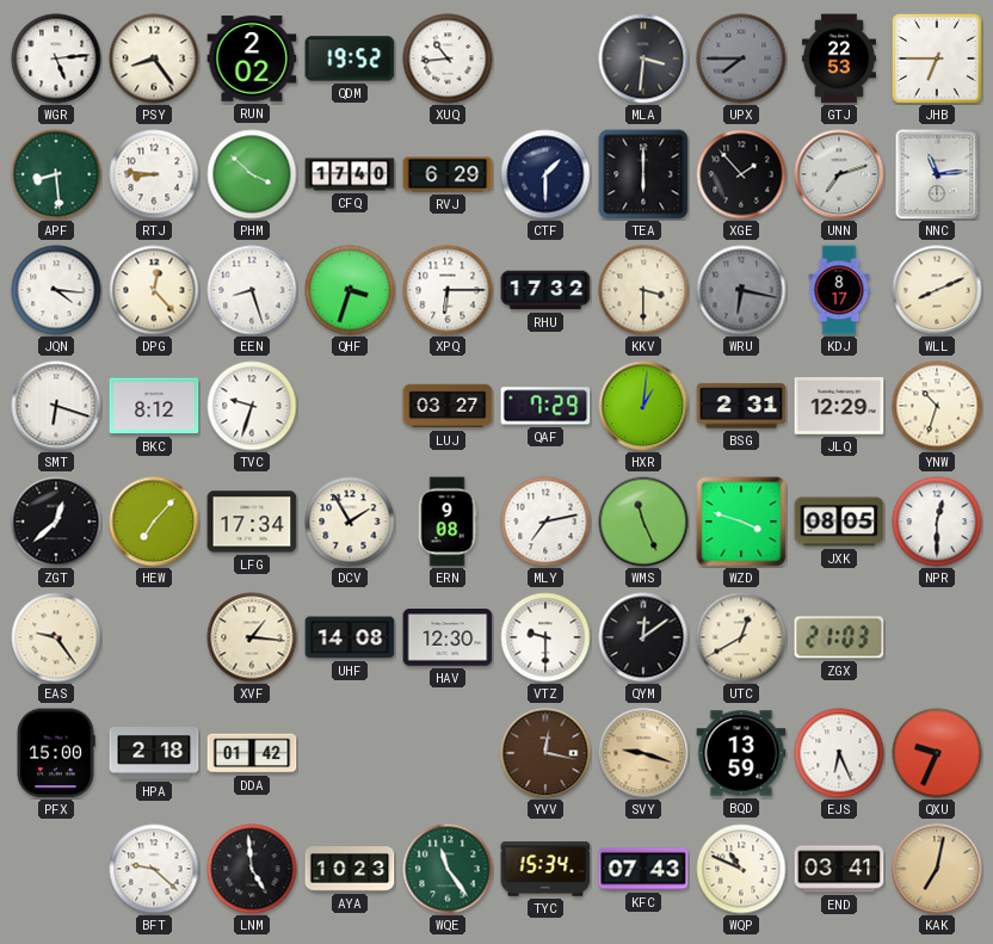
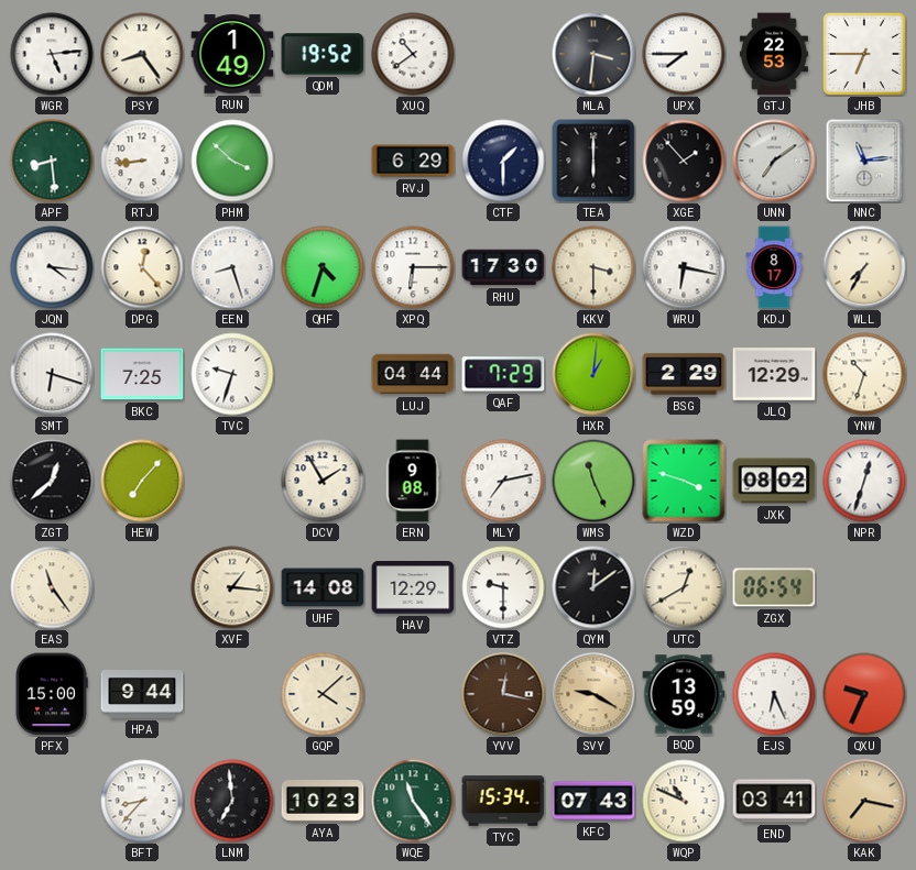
RUN: 2:02 -> 1:49
XUQ: 10:44 -> 10:39
UPX dial: grey -> white
RTJ: 8:46 -> 8:44
CFQ: 17:40 -> none
UNN: 7:12 -> 7:09
QHF: 3:33 -> 4:33
RHU: 17:32 -> 17:30
WRU dial: grey -> white
WLL: 8:11 -> 7:35
BKC: 8:12 -> 7:25
LUJ: 03:27 -> 04:44
BSG: 2:31 -> 2:29
LFG: 17:34 -> none
JXK: 08:05 -> 08:02
NPR: 12:30 -> 12:33
EAS: 9:24 -> 11:24
HAV: 12:30 -> 12:29
ZGX: 21:03 -> 06:54
HPA: 2:18 -> 9:44
DDA: 01:42 -> none
GQP: none -> 4:08
SVY: 9:18 -> 9:20
BFT: 9:22 -> 8:37
LNM: 4:59 -> 6:59
KAK: 7:02 -> 7:17
